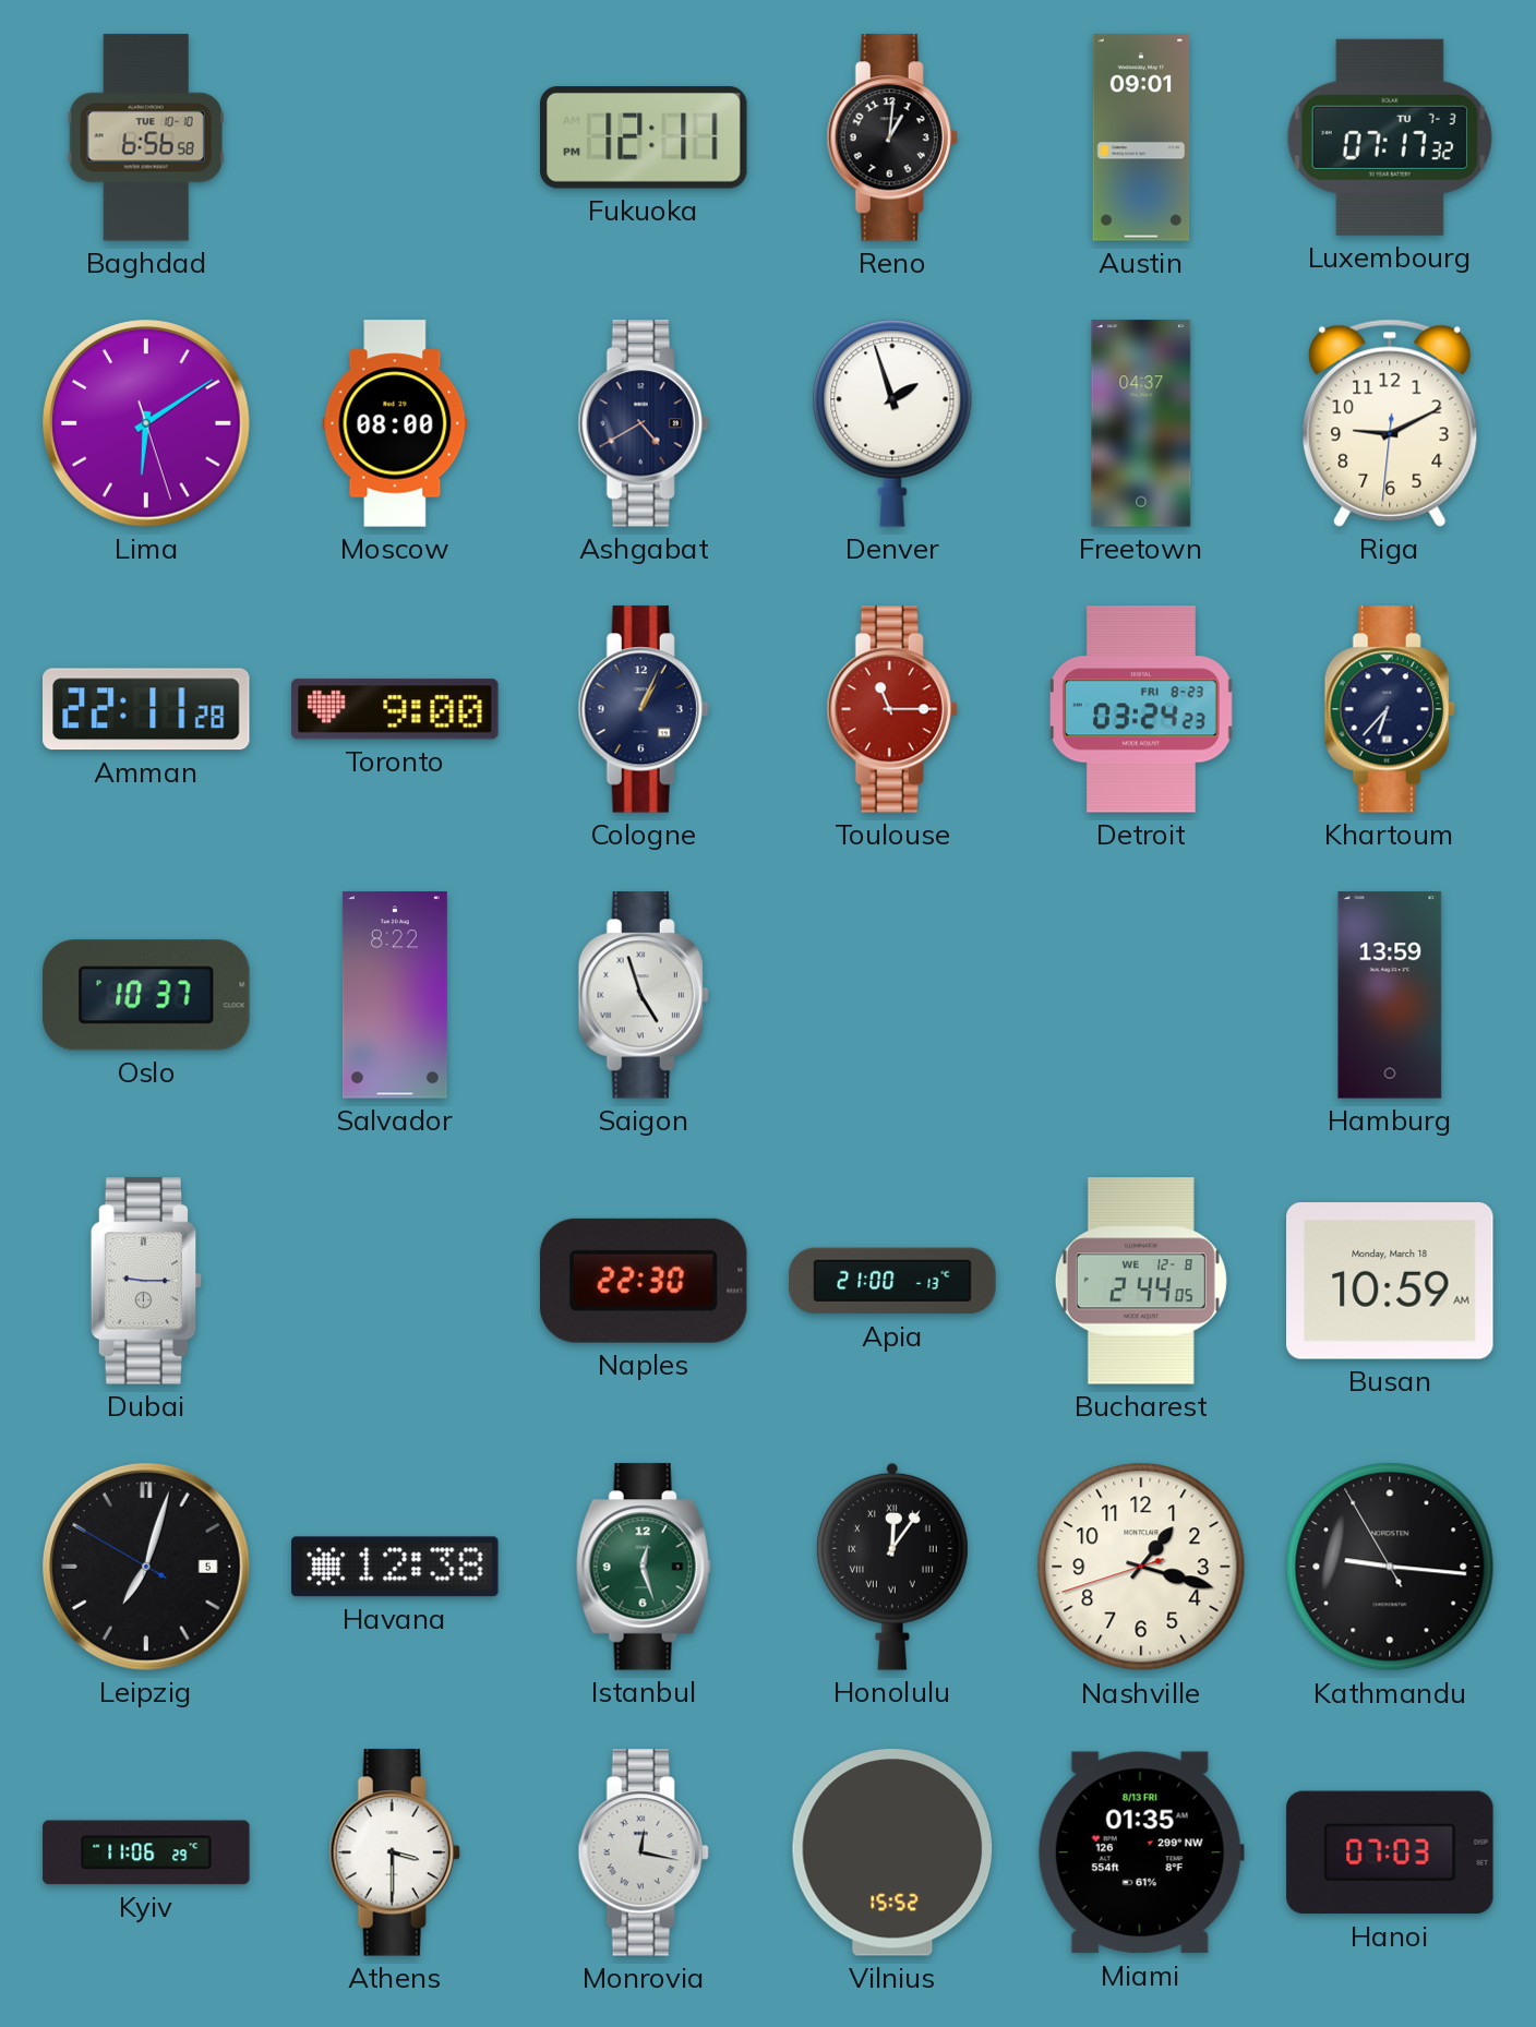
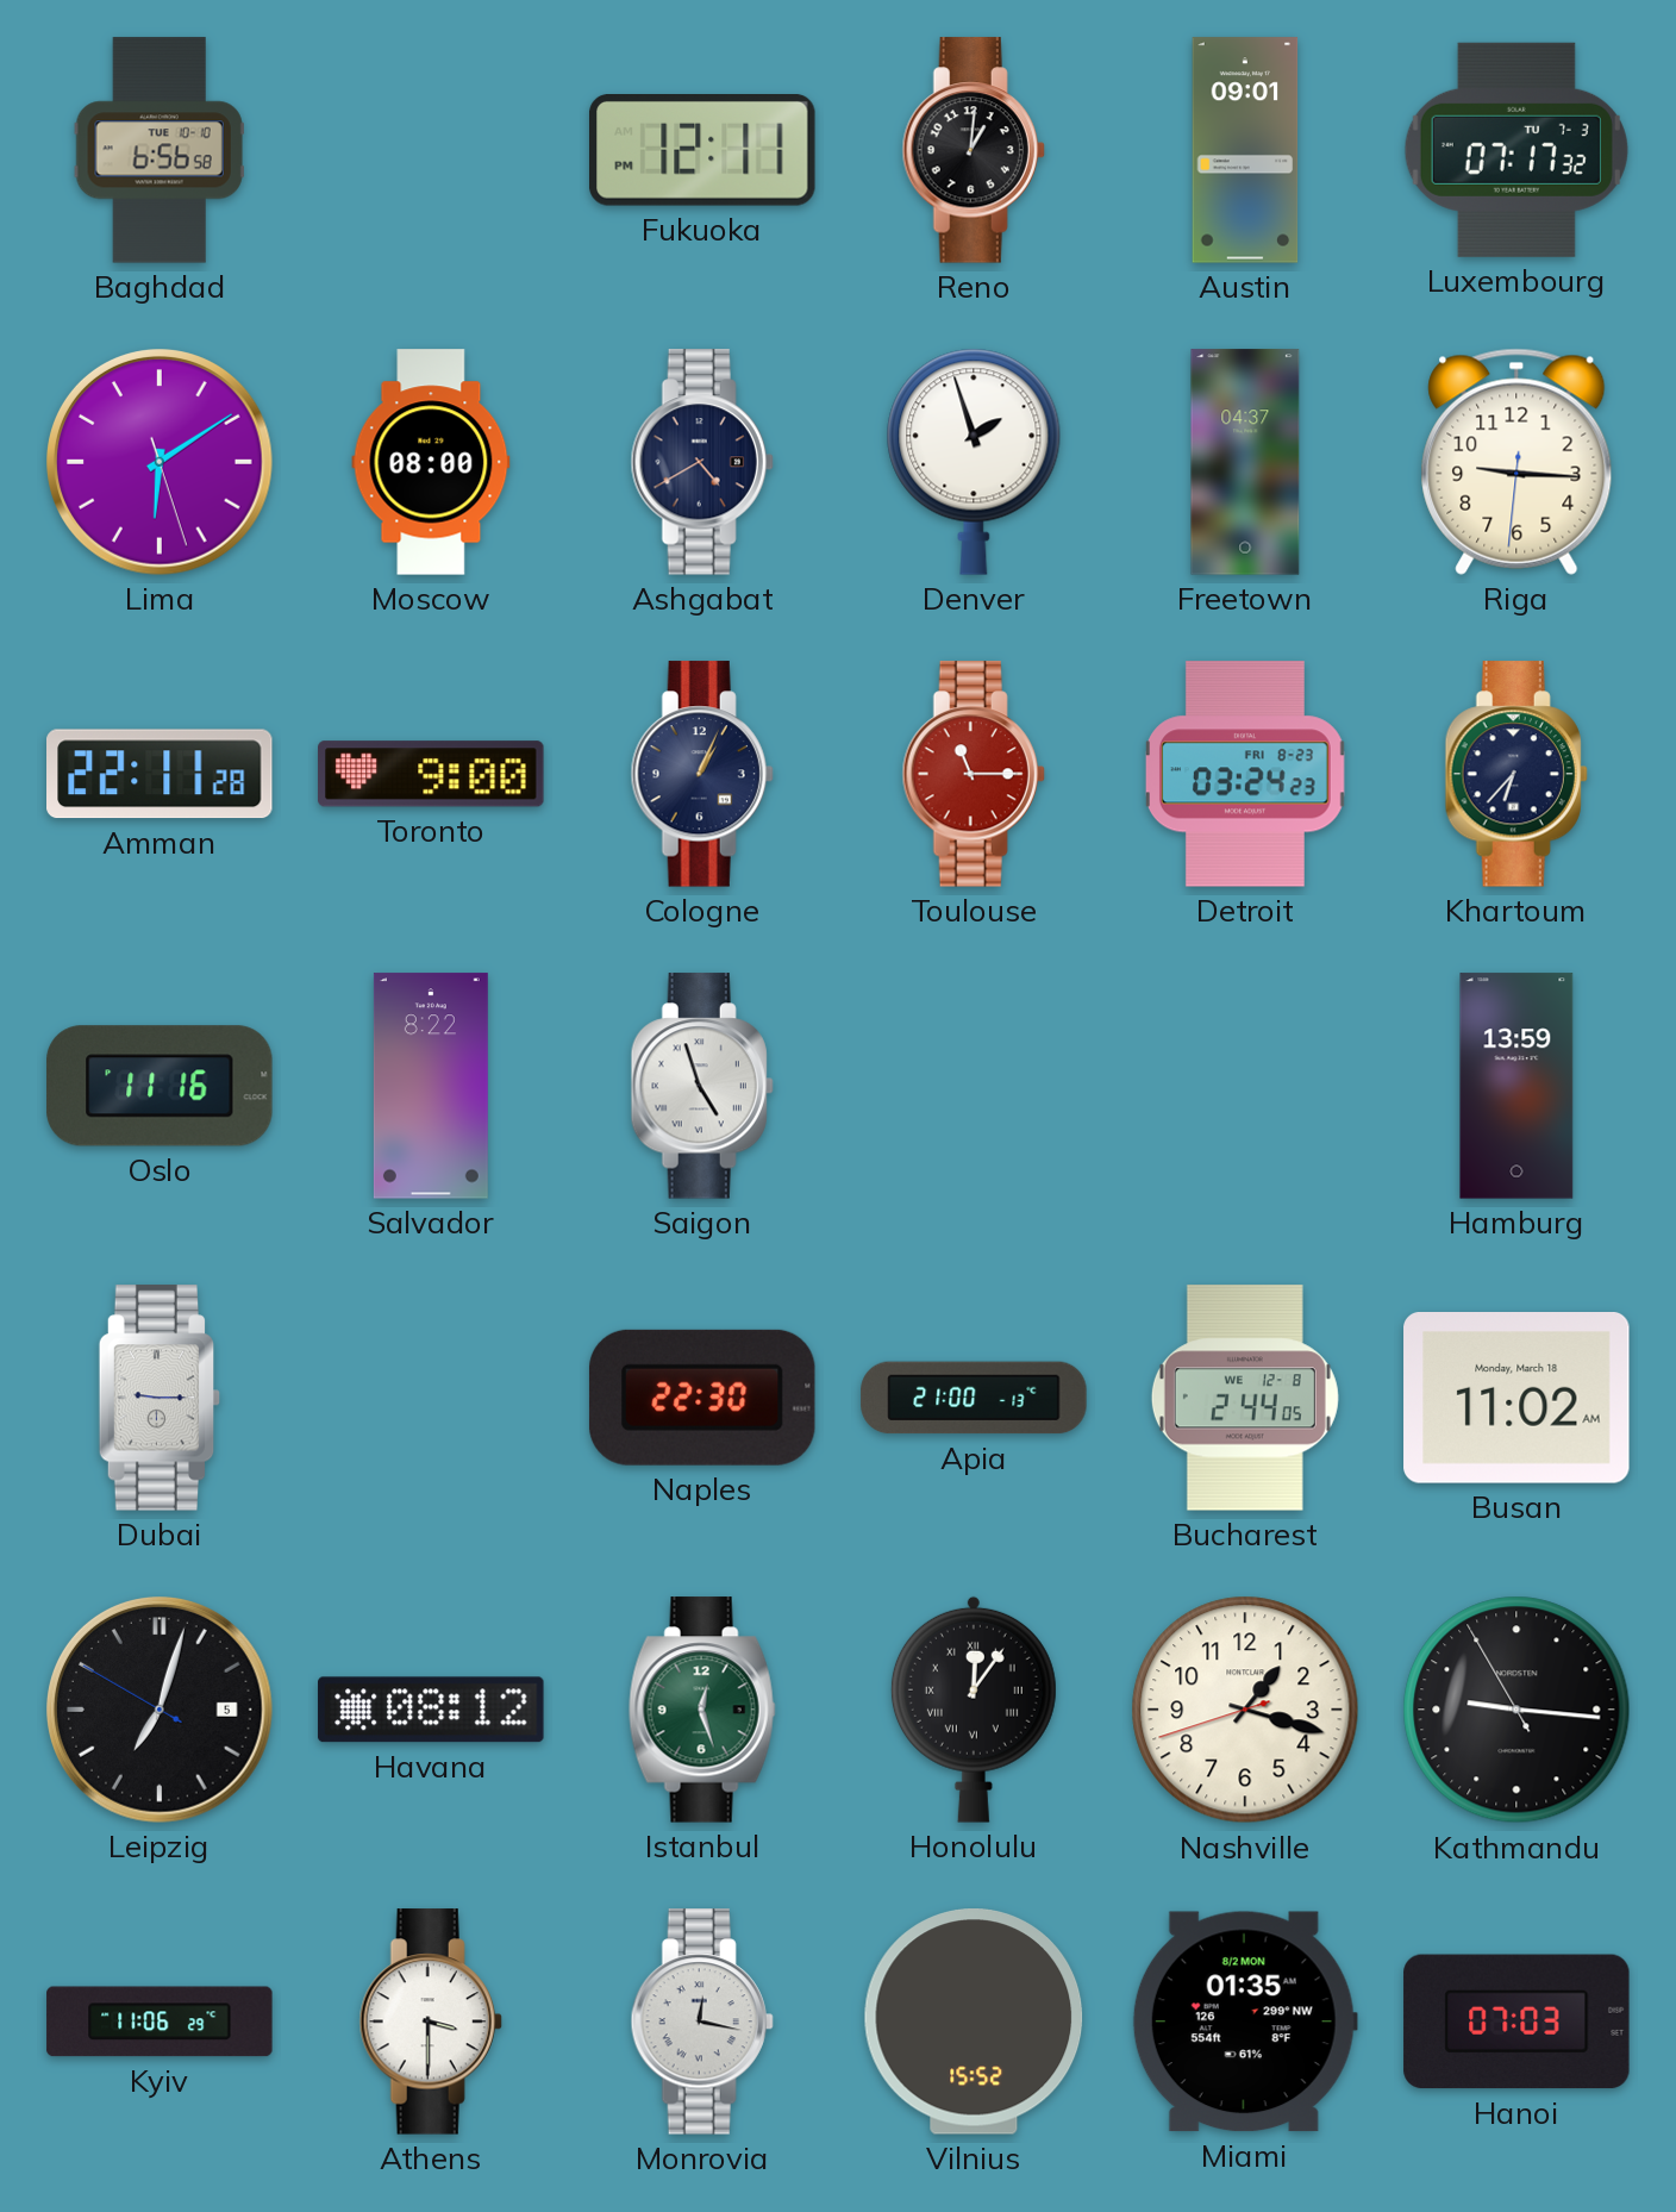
Riga: 9:10 -> 9:15
Oslo: 10:37 -> 11:16
Busan: 10:59 -> 11:02
Havana: 12:38 -> 08:12
Miami date: 8/13 FRI -> 8/2 MON
